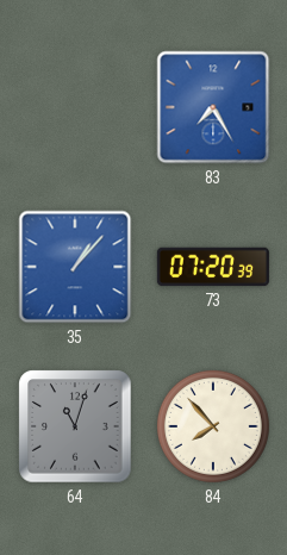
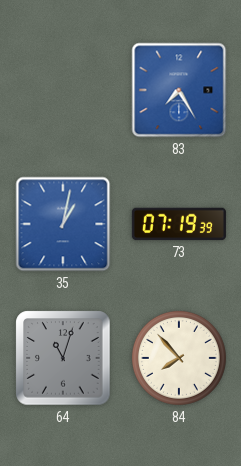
35: 1:07 -> 1:02
73: 07:20 -> 07:19
